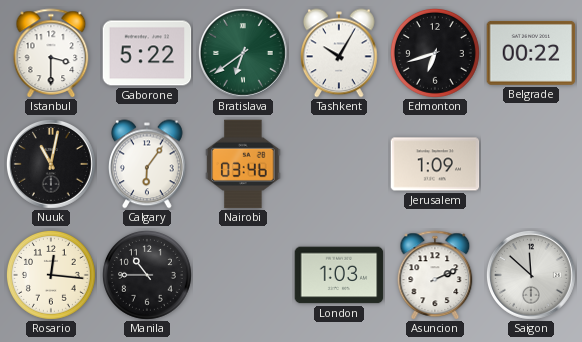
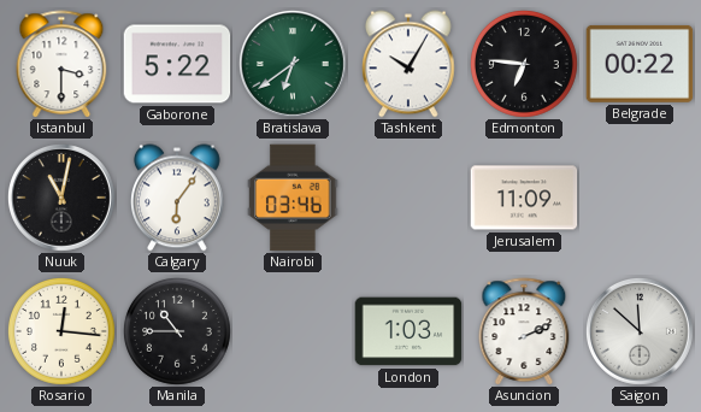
Edmonton: 6:42 -> 6:46
Jerusalem: 1:09 -> 11:09
